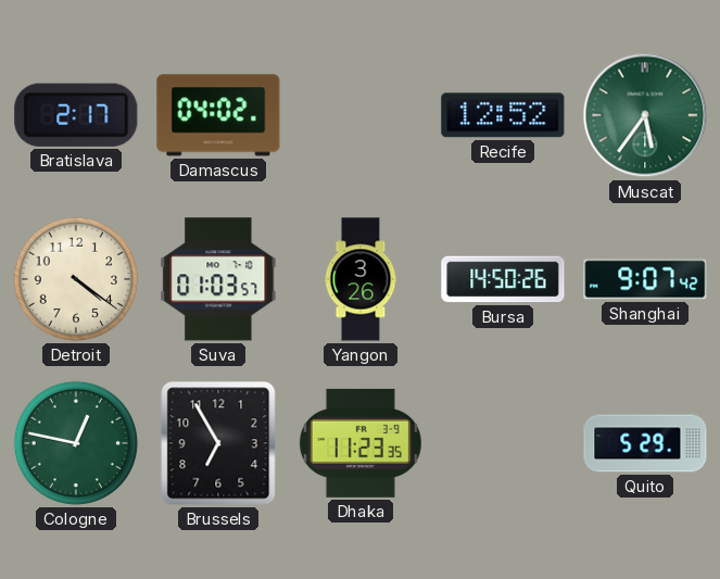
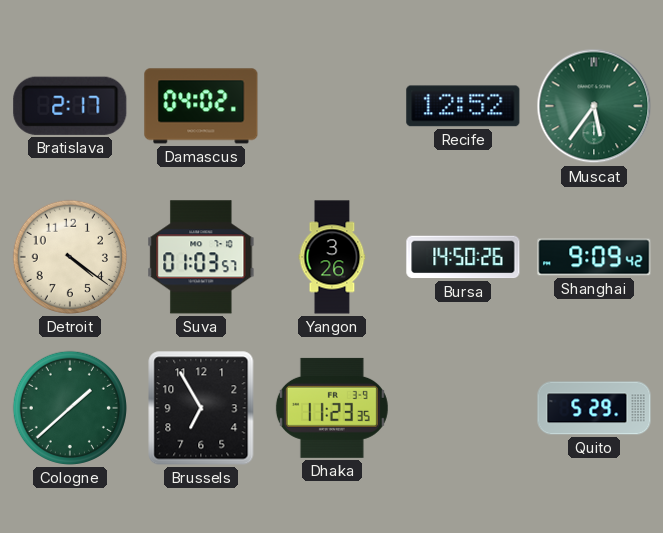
Shanghai: 9:07 -> 9:09
Cologne: 12:47 -> 1:38
